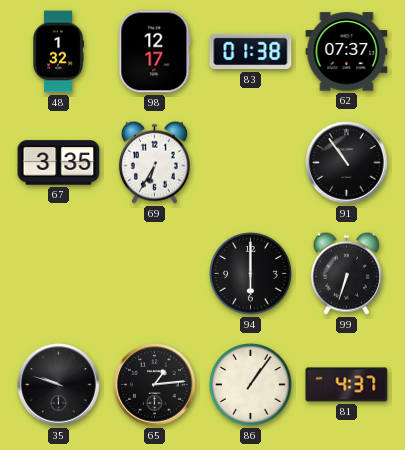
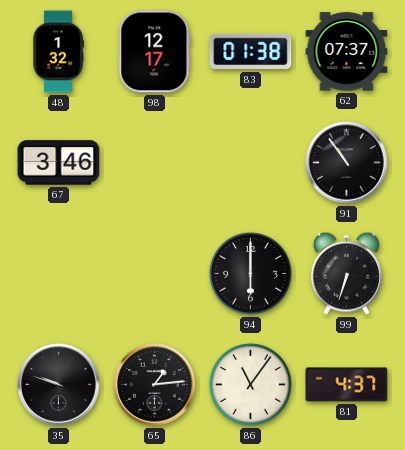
67: 3:35 -> 3:46
69: 6:35 -> none
86: 1:06 -> 11:06
